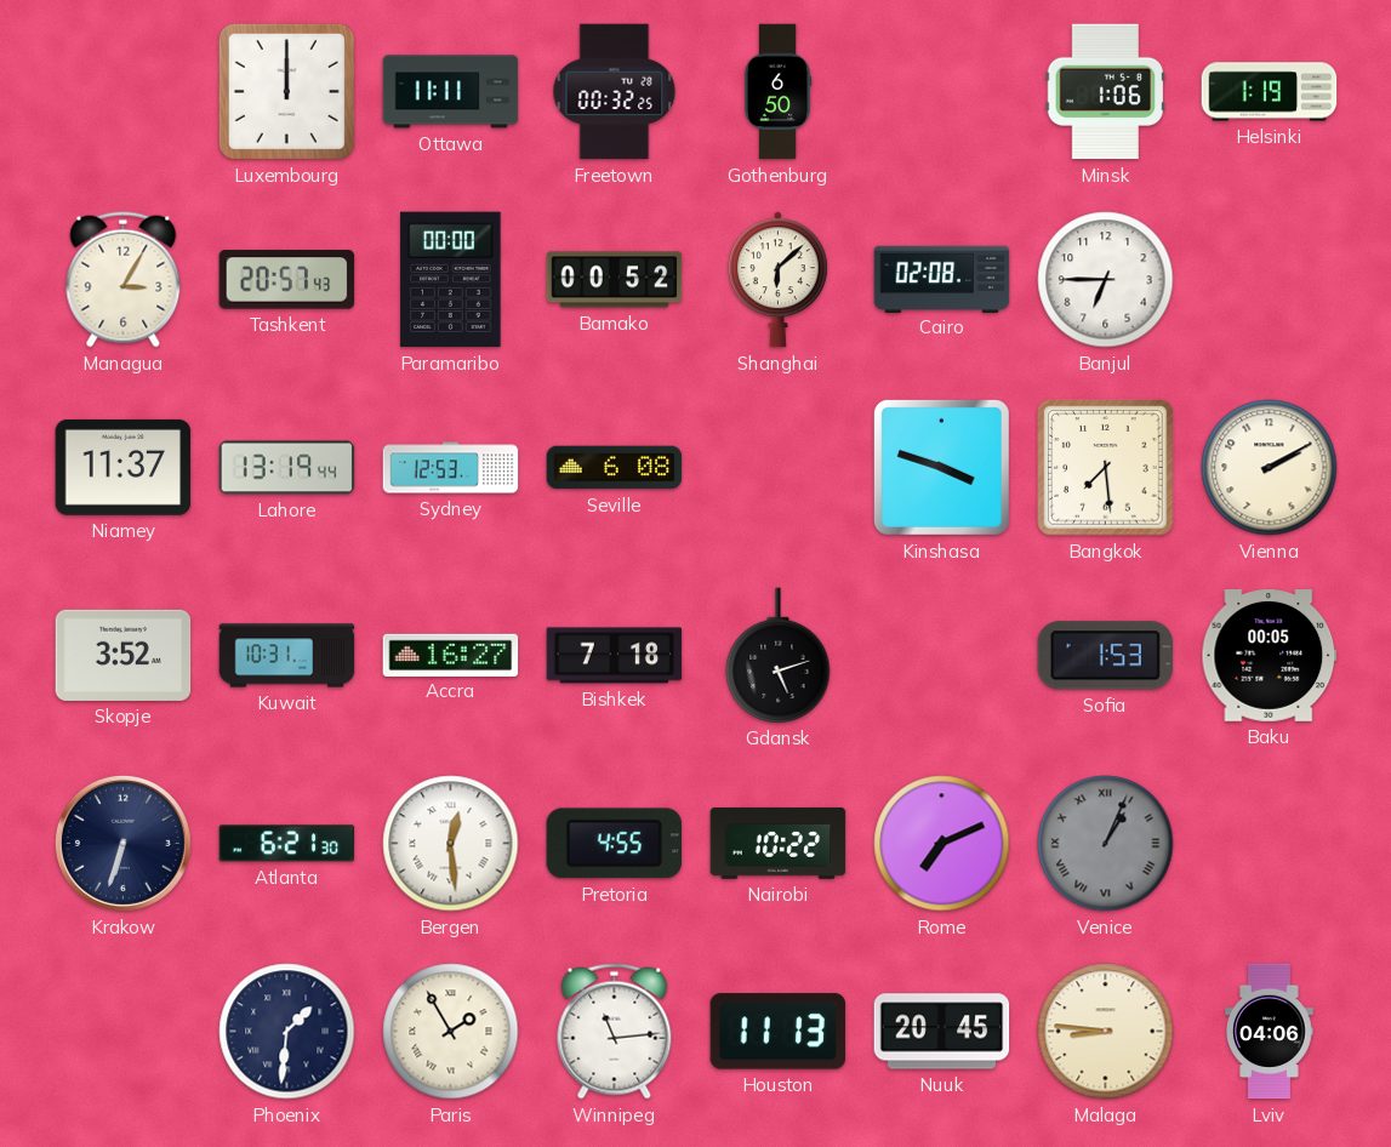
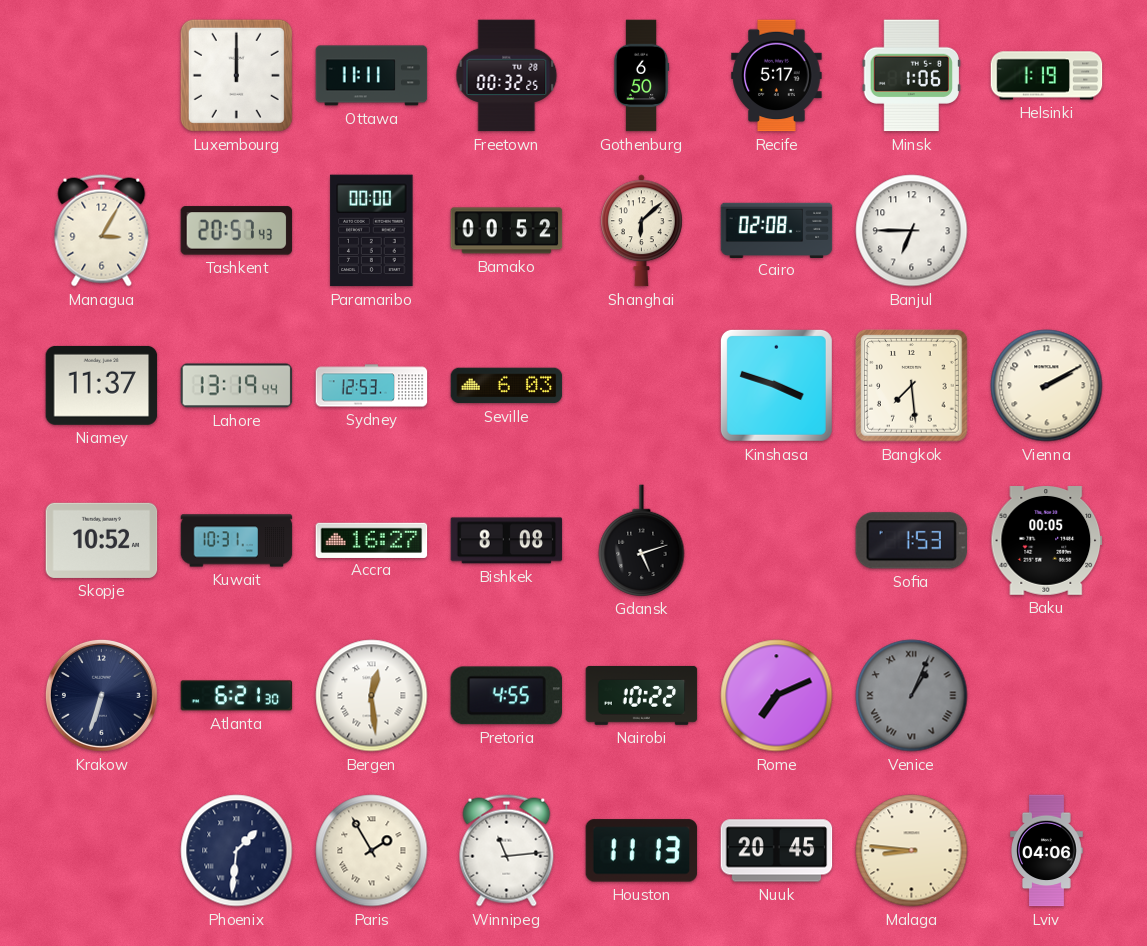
Recife: none -> 5:17
Seville: 6:08 -> 6:03
Skopje: 3:52 -> 10:52
Bishkek: 7:18 -> 8:08
